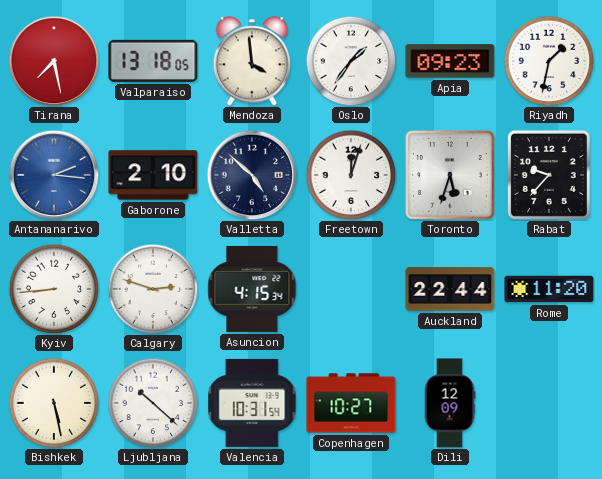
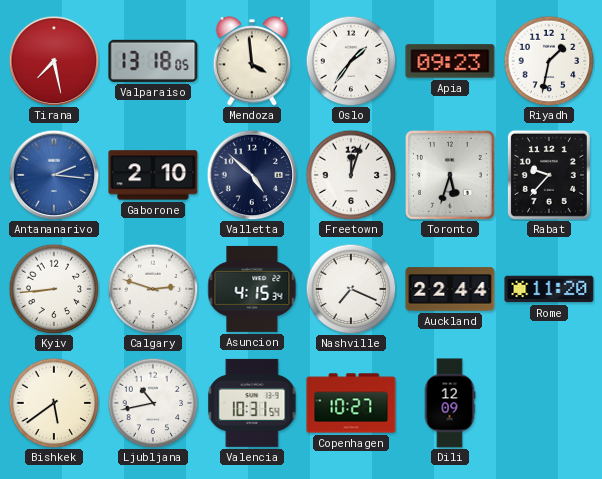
Nashville: none -> 7:19
Bishkek: 5:28 -> 5:39
Ljubljana: 10:22 -> 10:43
